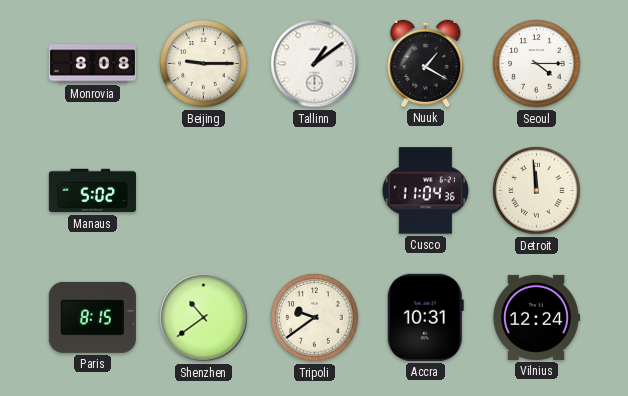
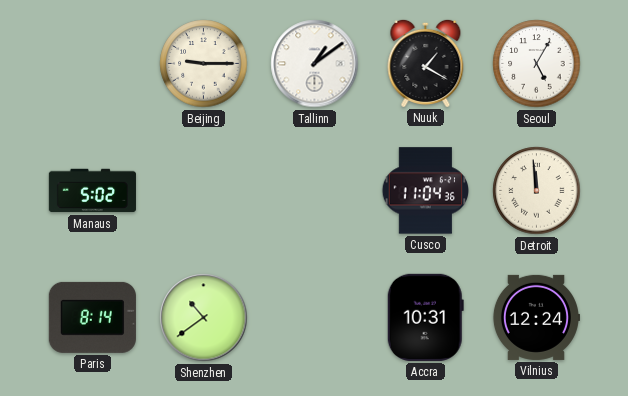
Monrovia: 8:08 -> none
Seoul: 4:15 -> 5:05
Paris: 8:15 -> 8:14
Tripoli: 9:39 -> none
